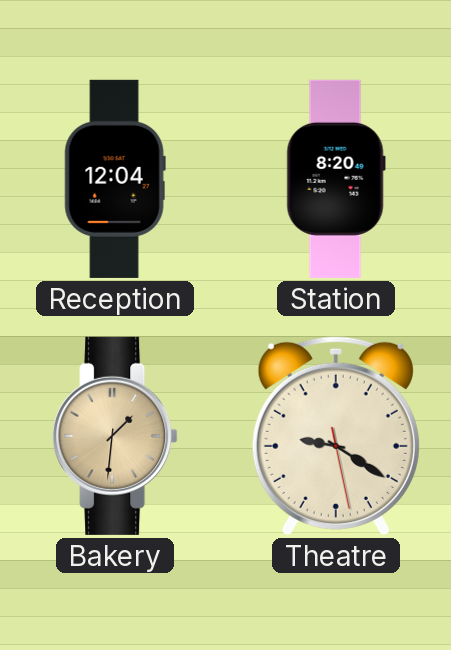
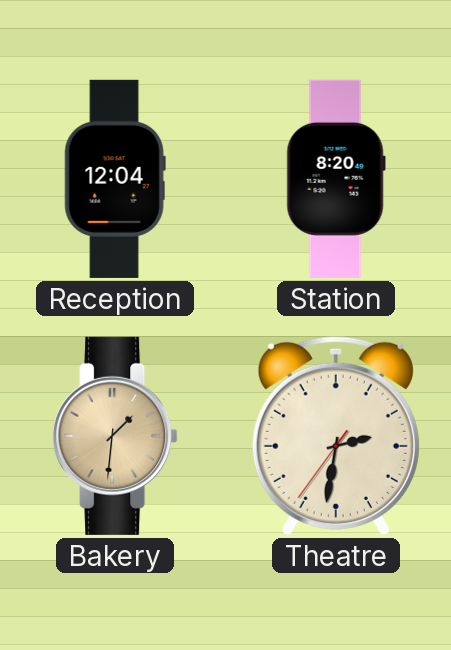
Theatre: 9:20 -> 2:31
